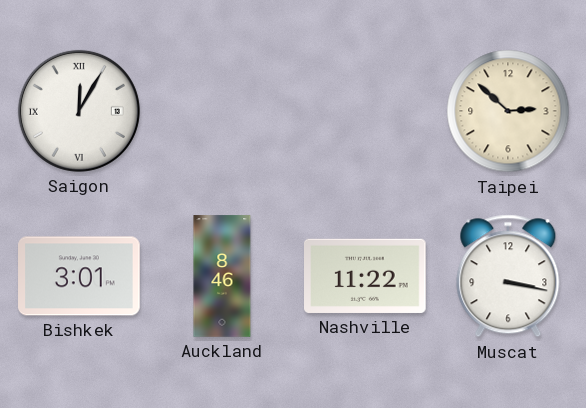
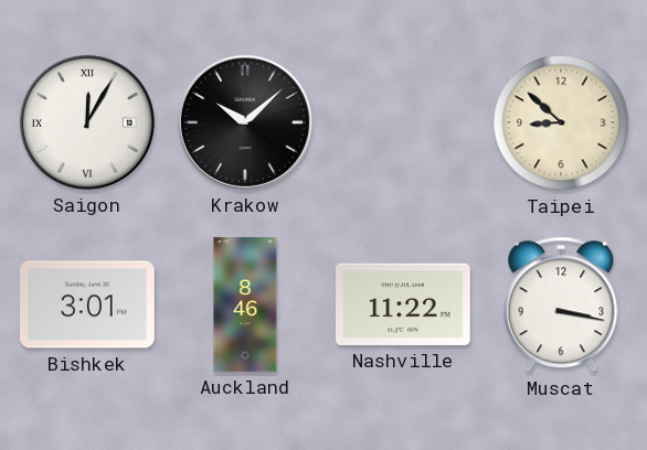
Krakow: none -> 10:08
Taipei: 2:52 -> 8:52
